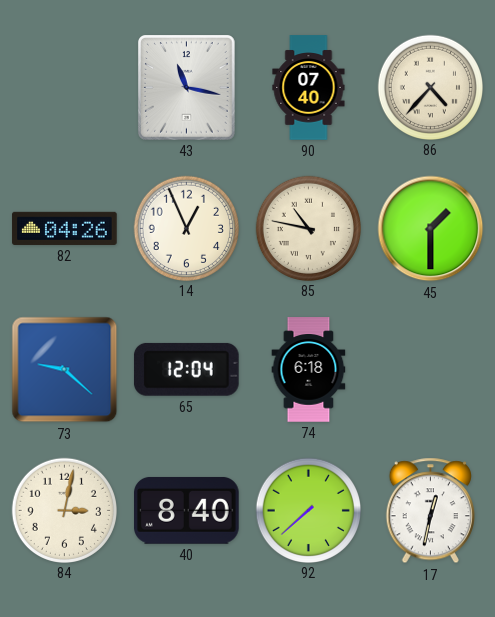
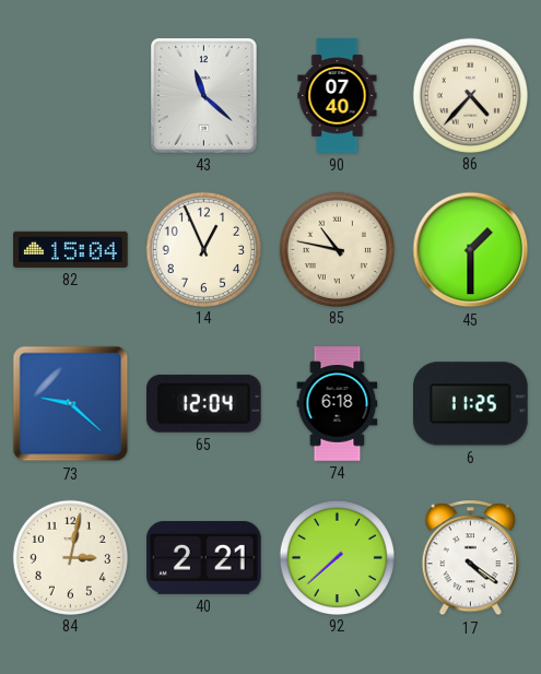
43: 11:17 -> 11:22
82: 04:26 -> 15:04
6: none -> 11:25
40: 8:40 -> 2:21
17: 12:32 -> 4:21
